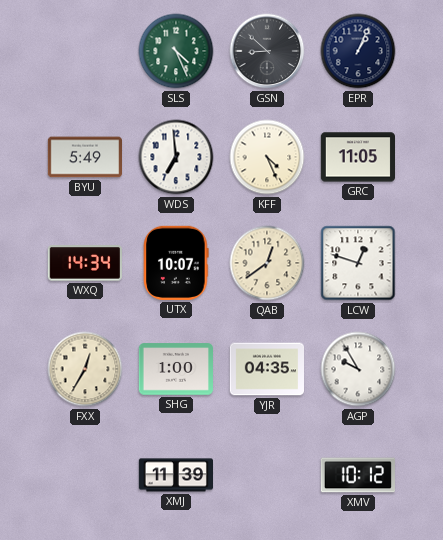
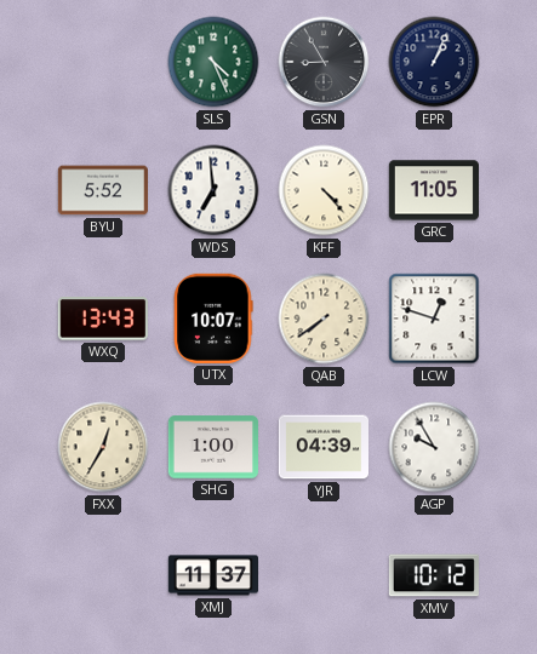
GSN: 8:52 -> 8:55
BYU: 5:49 -> 5:52
KFF: 4:26 -> 4:23
WXQ: 14:34 -> 13:43
QAB: 12:39 -> 7:39
YJR: 04:35 -> 04:39
XMJ: 11:39 -> 11:37
